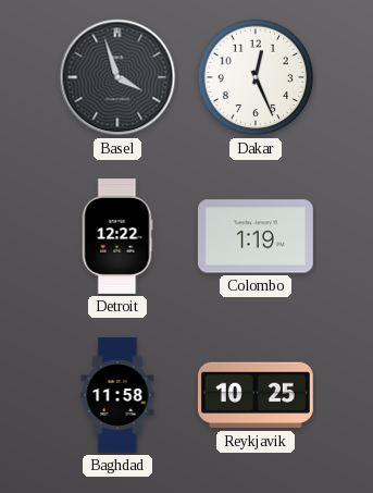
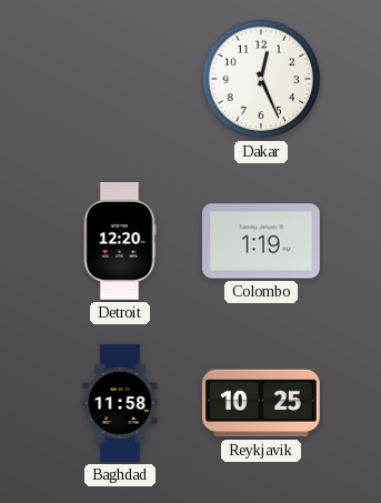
Basel: 3:57 -> none
Detroit: 12:22 -> 12:20
